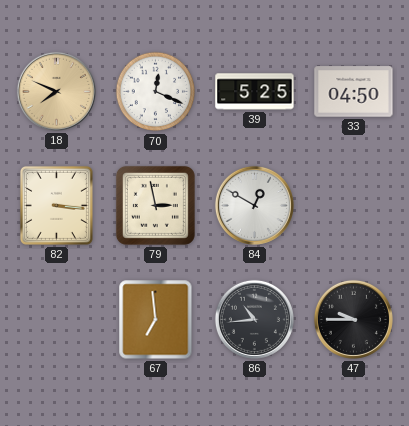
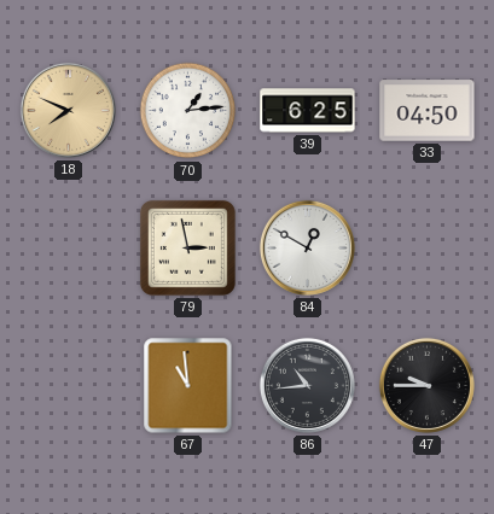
70: 12:19 -> 1:14
39: 5:25 -> 6:25
82: 3:16 -> none
67: 6:59 -> 10:59
